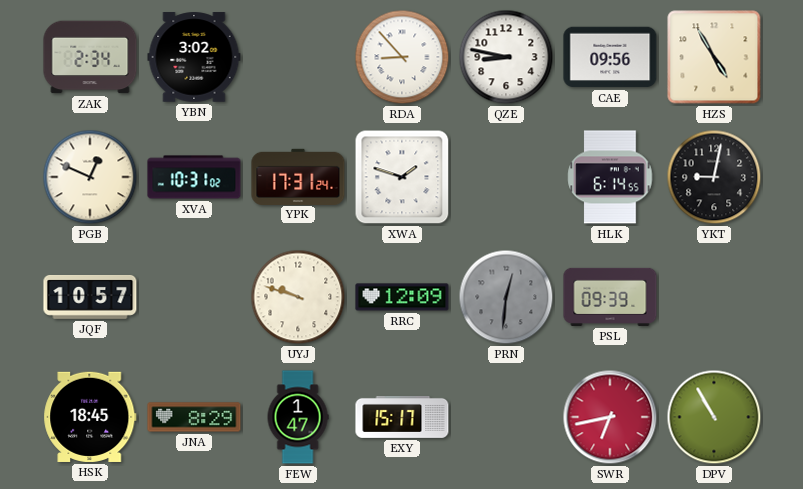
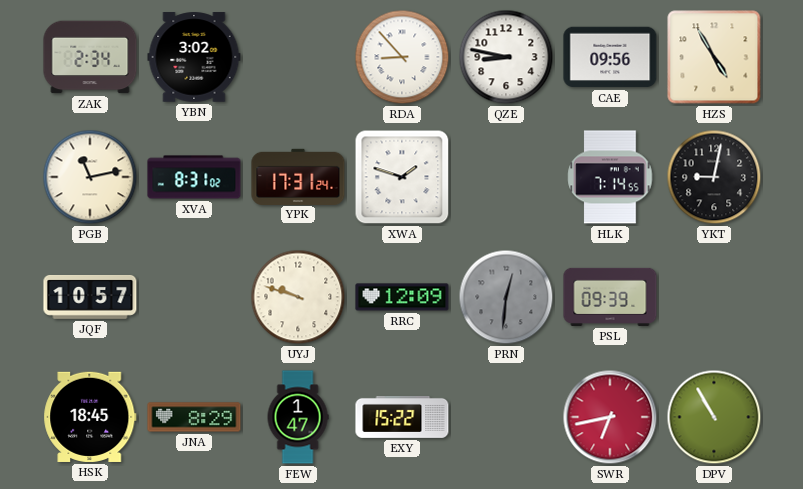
PGB: 12:49 -> 11:13
XVA: 10:31 -> 8:31
HLK: 6:14 -> 7:14
EXY: 15:17 -> 15:22
